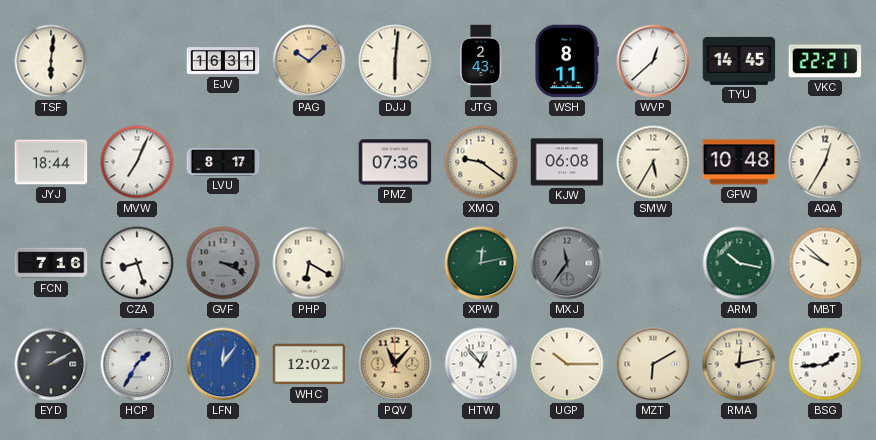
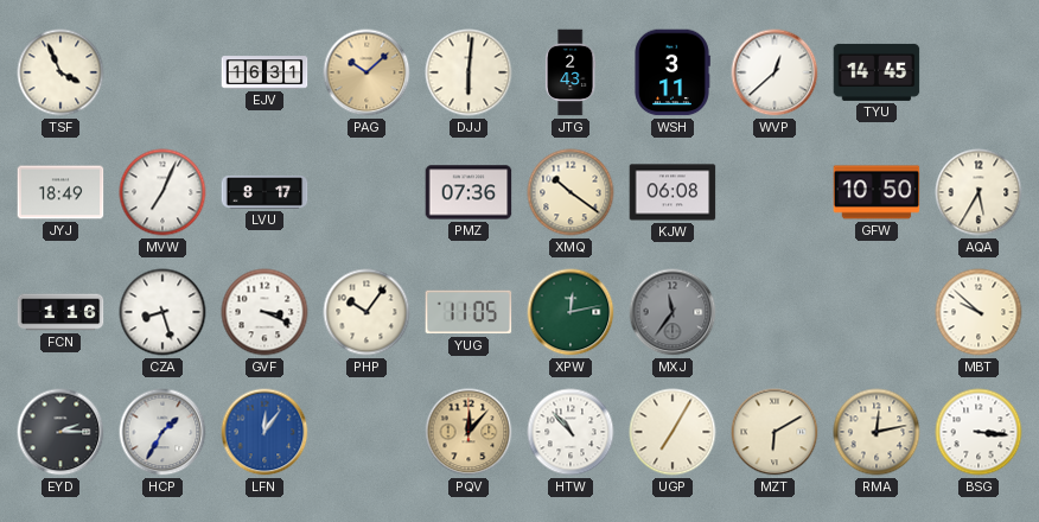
TSF: 6:01 -> 3:56
WSH: 8:11 -> 3:11
VKC: 22:21 -> none
JYJ: 18:44 -> 18:49
XMQ: 9:21 -> 10:21
SMW: 5:35 -> none
GFW: 10:48 -> 10:50
AQA: 12:35 -> 5:35
FCN: 7:16 -> 1:16
GVF dial: grey -> white
PHP: 6:20 -> 10:06
YUG: none -> 11:05
ARM: 10:17 -> none
EYD: 2:10 -> 2:15
WHC: 12:02 -> none
PQV: 11:07 -> 12:07
HTW: 12:53 -> 10:53
UGP: 10:15 -> 7:05
BSG: 1:44 -> 3:16
